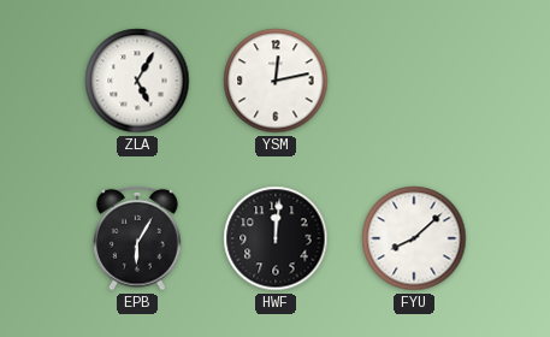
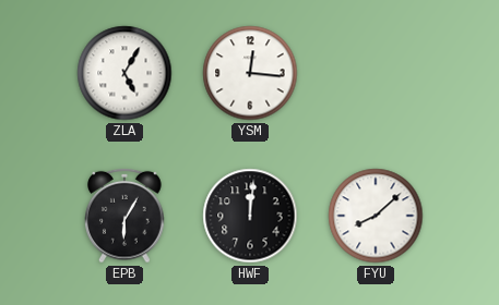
YSM: 12:13 -> 12:16
